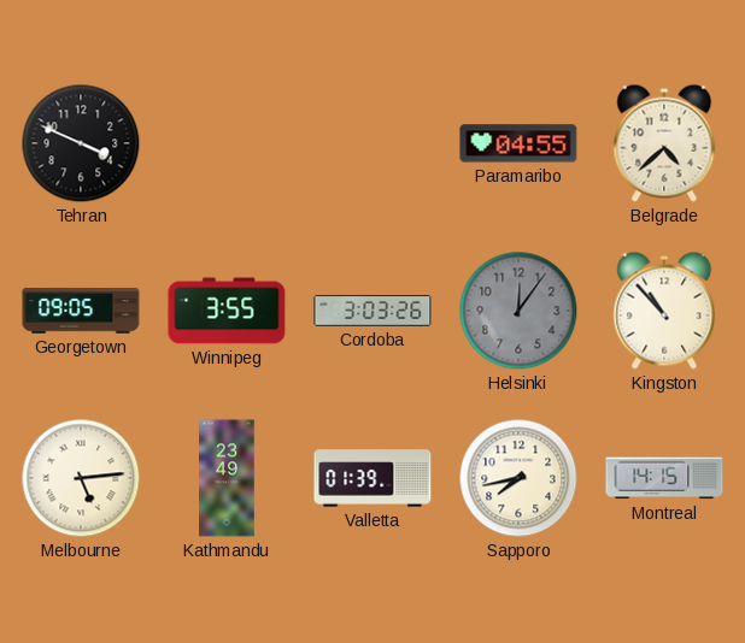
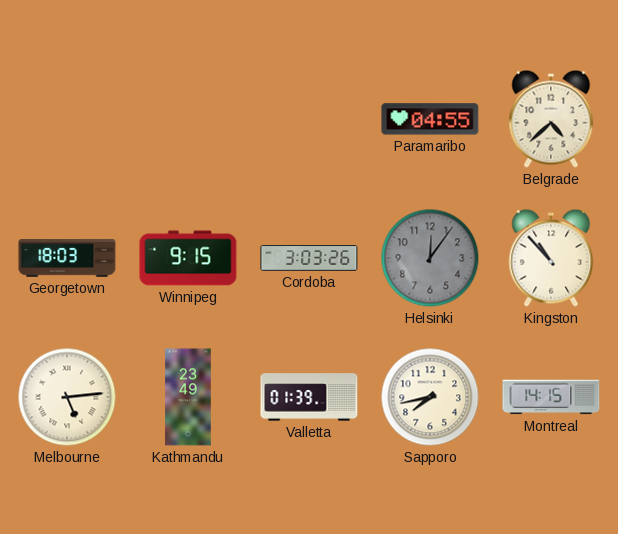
Tehran: 3:49 -> none
Georgetown: 09:05 -> 18:03
Winnipeg: 3:55 -> 9:15
